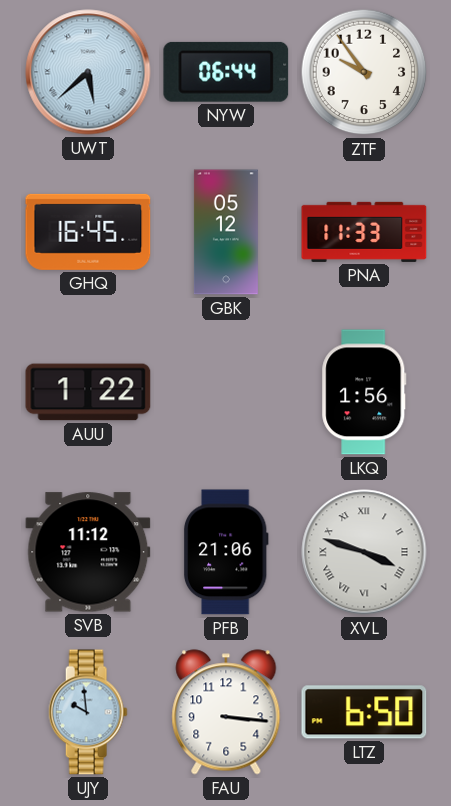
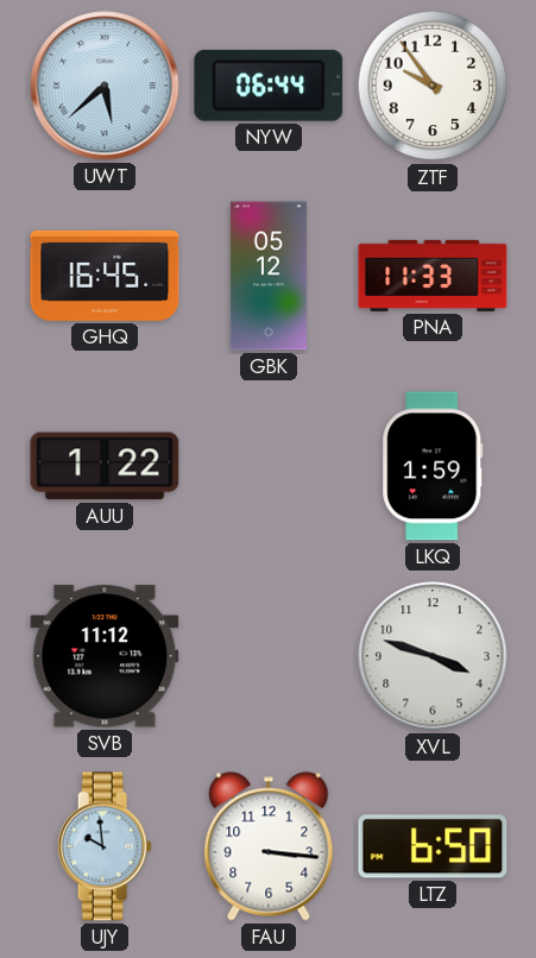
LKQ: 1:56 -> 1:59
PFB: 21:06 -> none
XVL numerals: Roman -> Arabic
